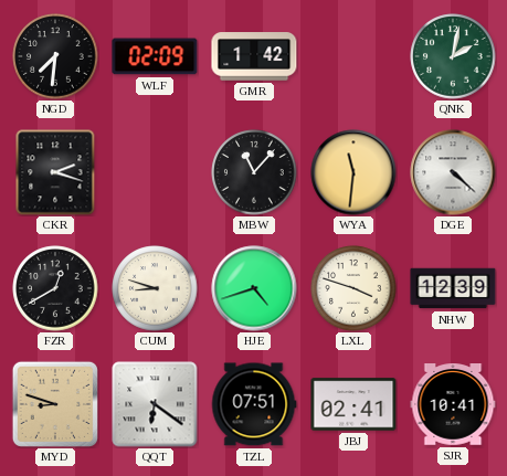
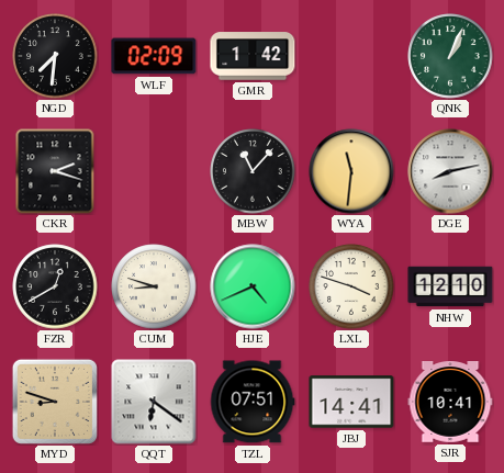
QNK: 2:02 -> 1:04
DGE: 4:22 -> 8:13
HJE: 4:42 -> 4:41
NHW: 12:39 -> 12:10
JBJ: 02:41 -> 14:41
